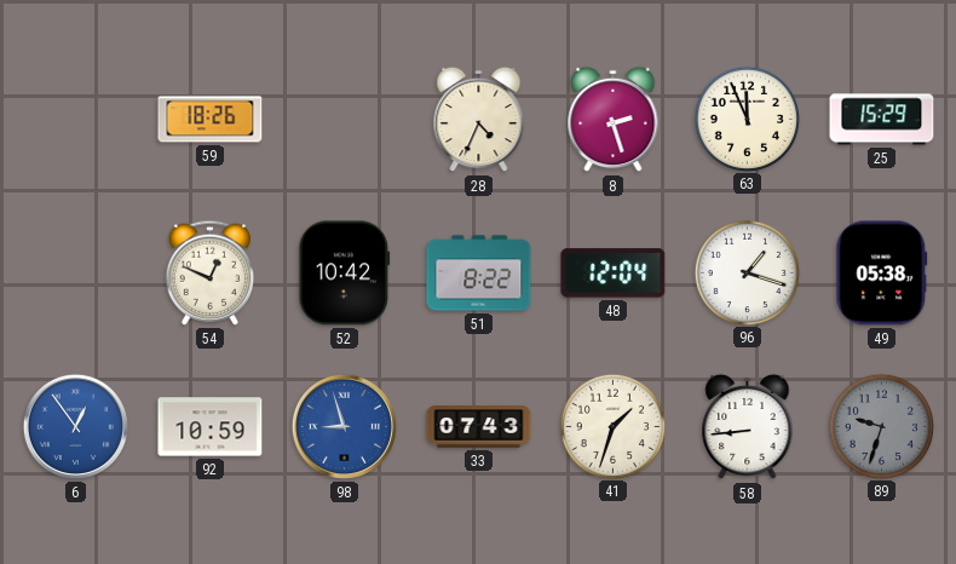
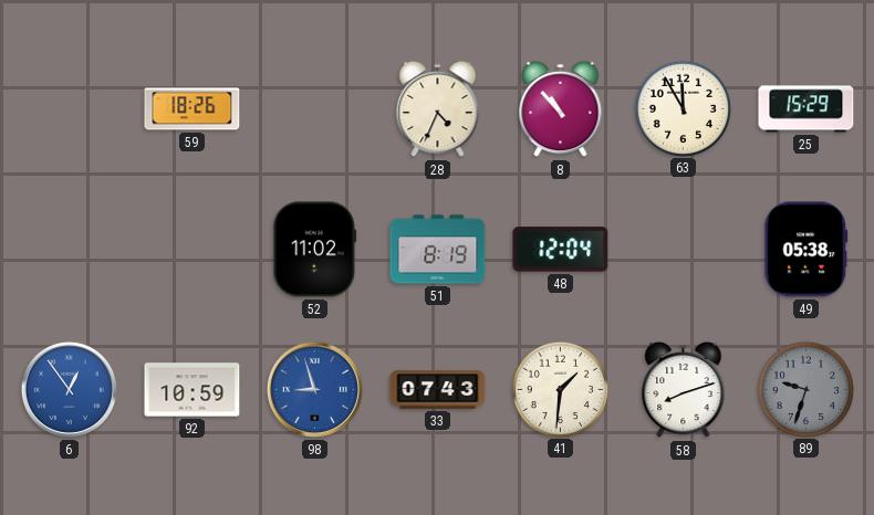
8: 2:27 -> 10:53
63: 11:56 -> 11:55
54: 12:49 -> none
52: 10:42 -> 11:02
51: 8:22 -> 8:19
96: 1:18 -> none
41: 1:33 -> 1:31
58: 8:44 -> 8:12
